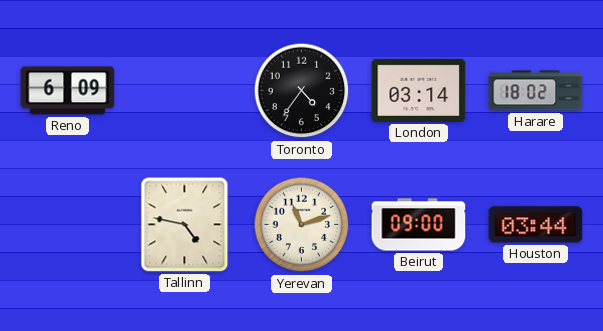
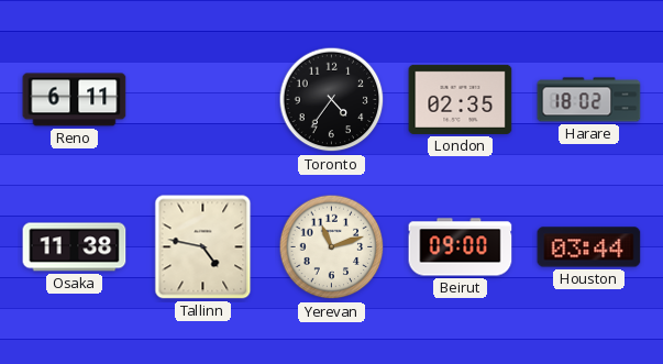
Reno: 6:09 -> 6:11
London: 03:14 -> 02:35
Osaka: none -> 11:38
